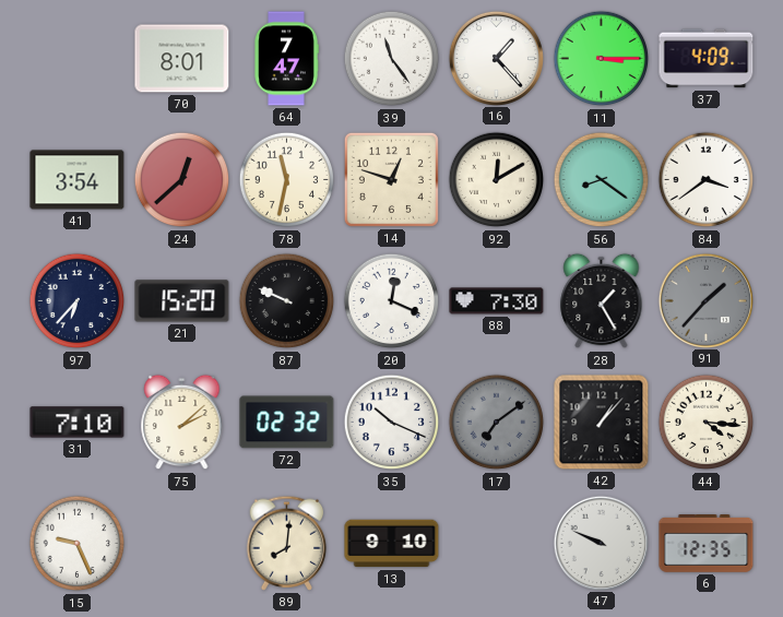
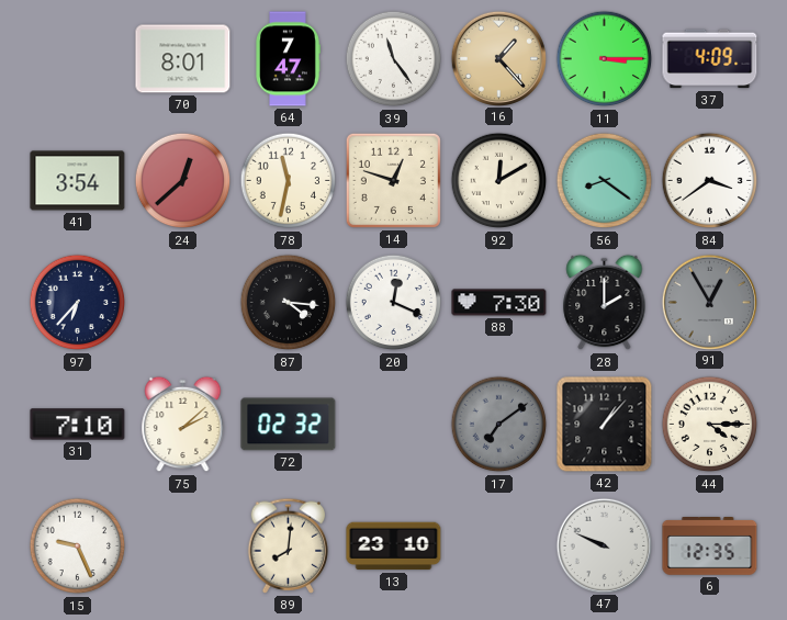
16 dial: white -> champagne
21: 15:20 -> none
87: 9:49 -> 4:16
28: 1:25 -> 2:00
91: 1:37 -> 12:55
35: 10:19 -> none
44: 4:16 -> 4:15
13: 9:10 -> 23:10
